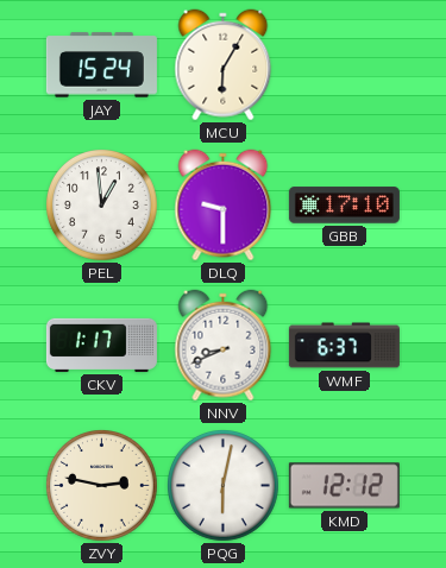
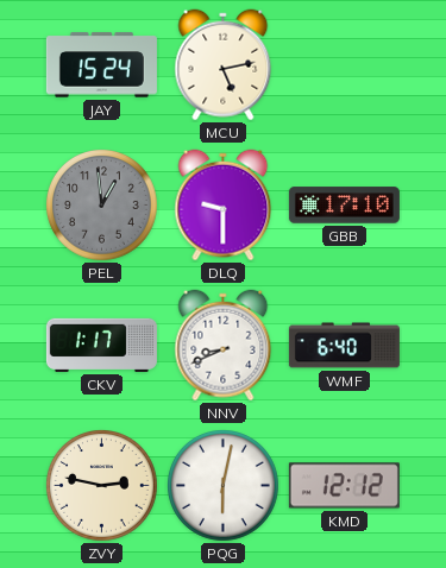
MCU: 6:05 -> 5:13
PEL dial: white -> grey
WMF: 6:37 -> 6:40
